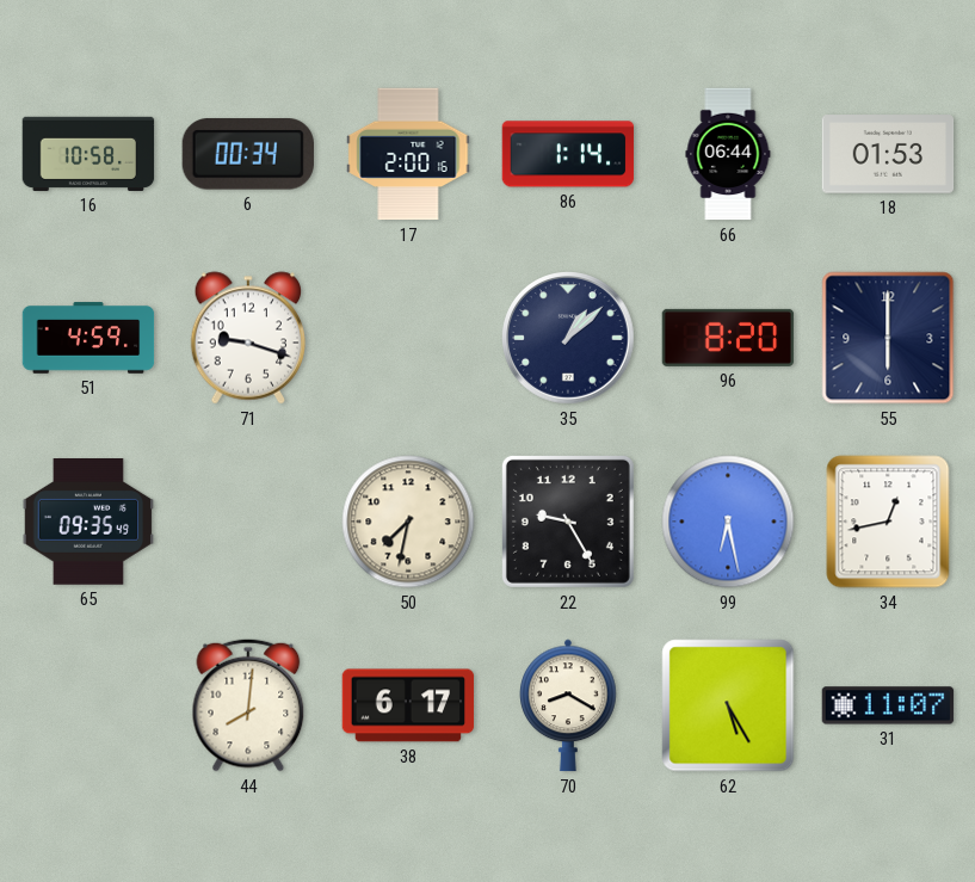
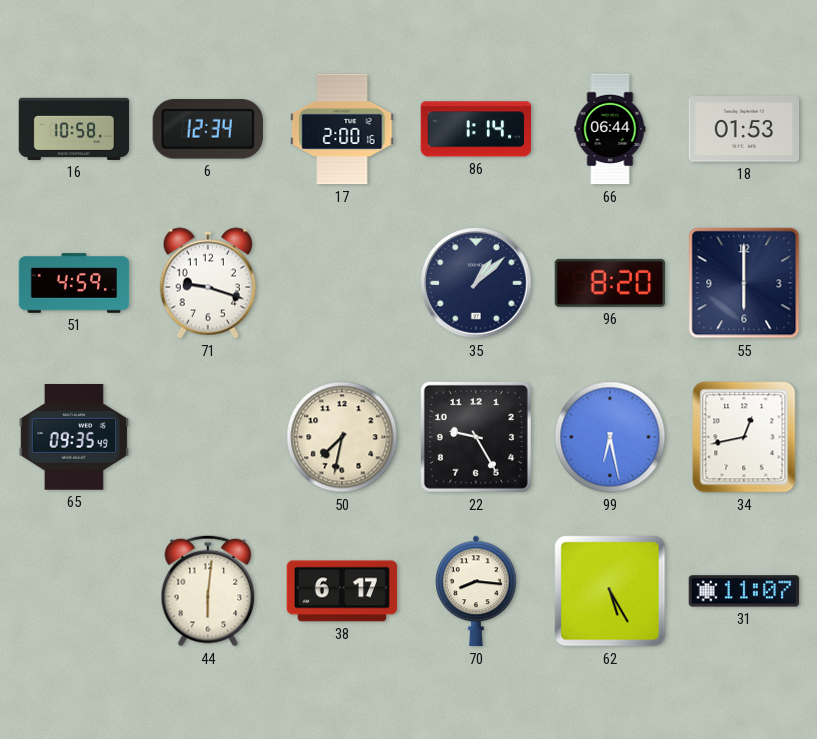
6: 00:34 -> 12:34
44: 8:01 -> 6:01
70: 8:20 -> 8:16
